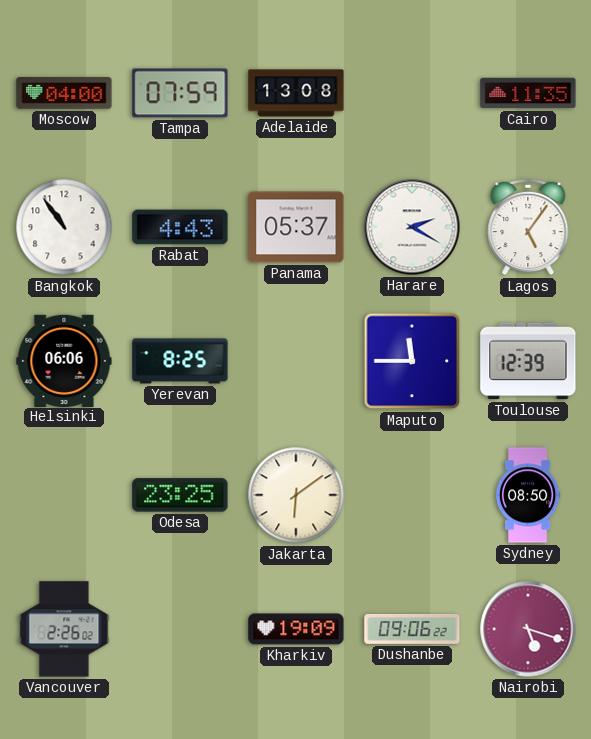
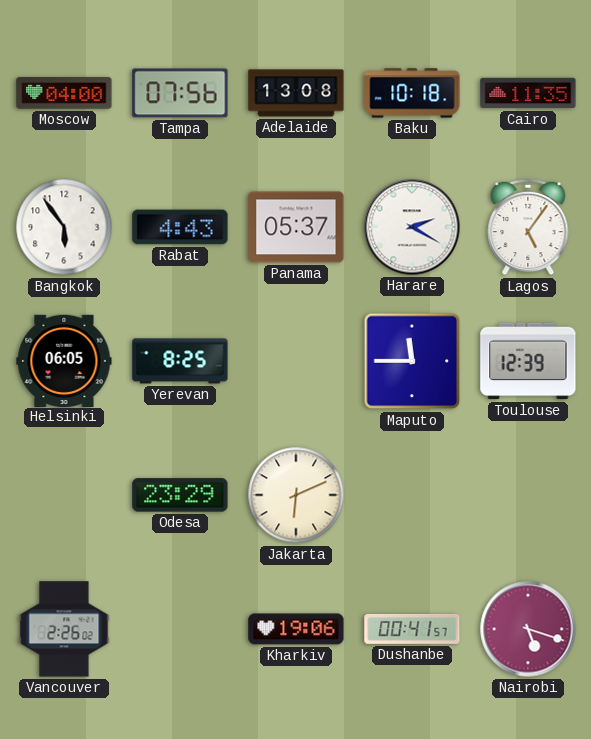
Tampa: 07:59 -> 07:56
Baku: none -> 10:18
Bangkok: 10:54 -> 5:54
Helsinki: 06:06 -> 06:05
Odesa: 23:25 -> 23:29
Jakarta: 6:09 -> 6:11
Sydney: 08:50 -> none
Kharkiv: 19:09 -> 19:06
Dushanbe: 09:06 -> 00:41
